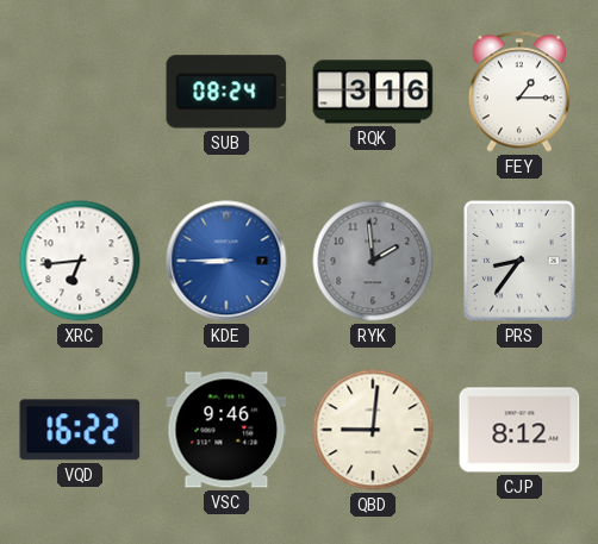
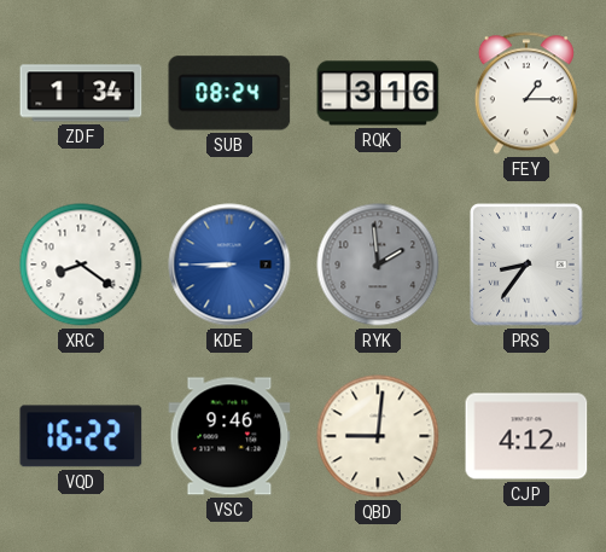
ZDF: none -> 1:34
XRC: 6:44 -> 8:21
CJP: 8:12 -> 4:12
